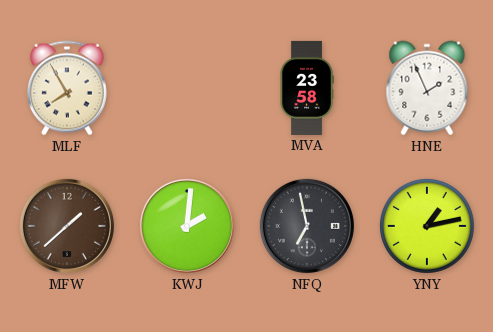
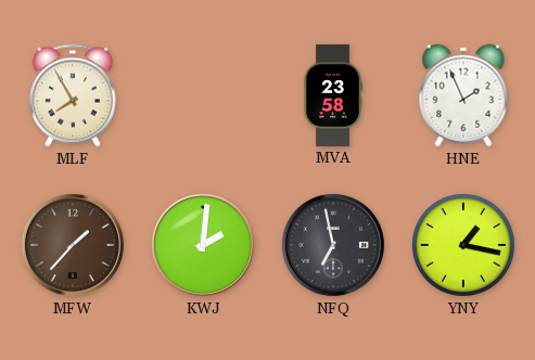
MFW: 1:38 -> 1:37
YNY: 1:13 -> 1:17
